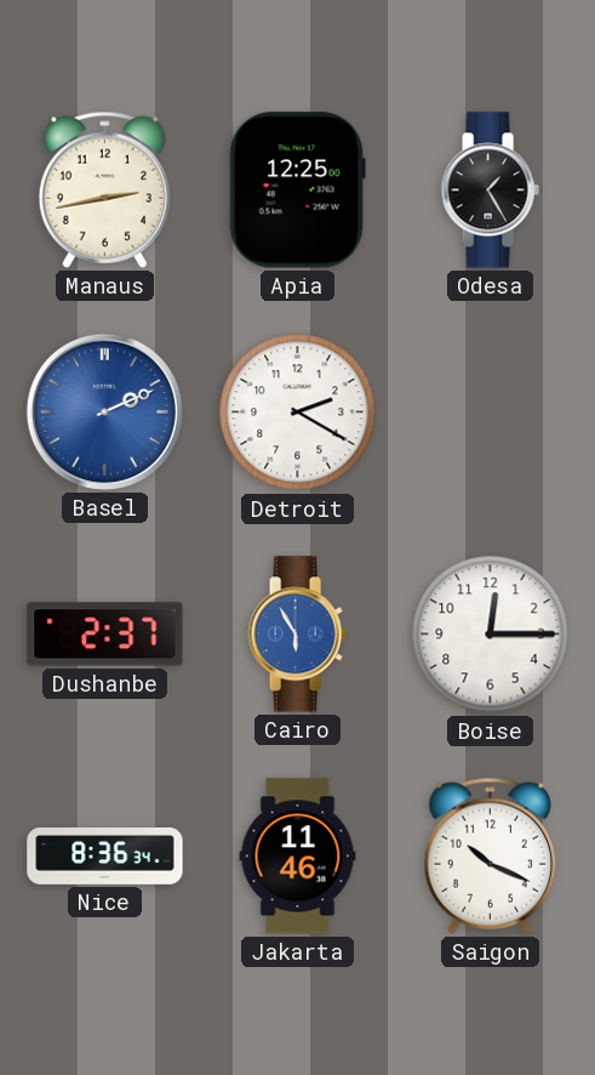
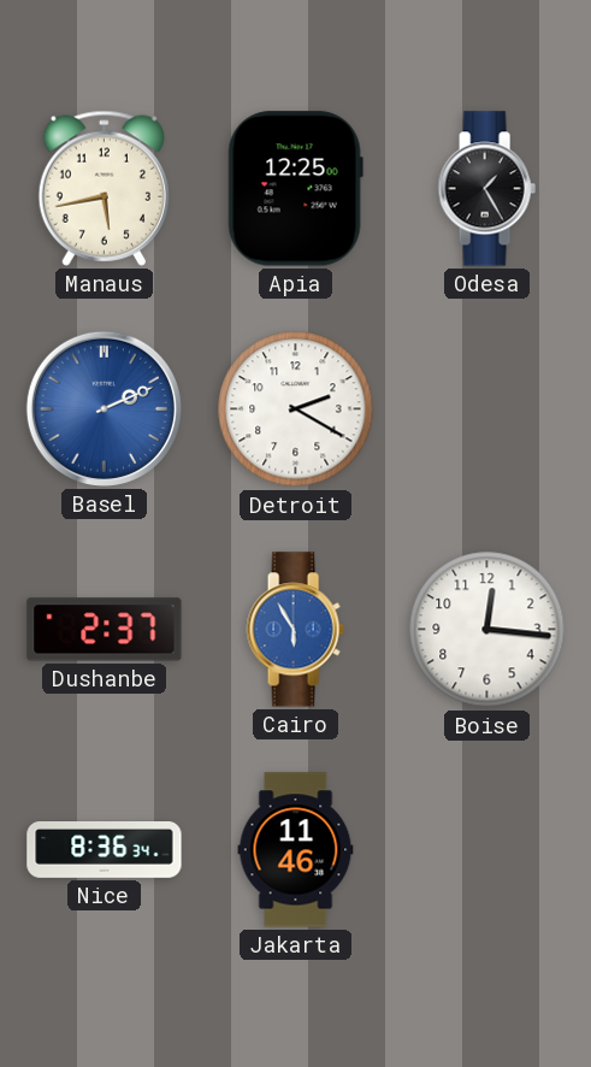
Manaus: 2:43 -> 5:43
Boise: 12:15 -> 12:16
Saigon: 10:19 -> none
